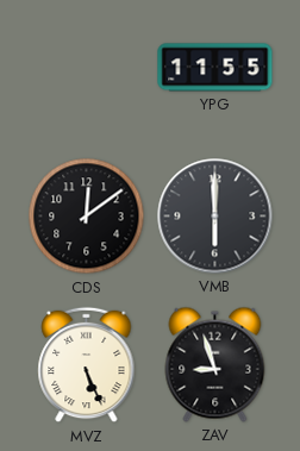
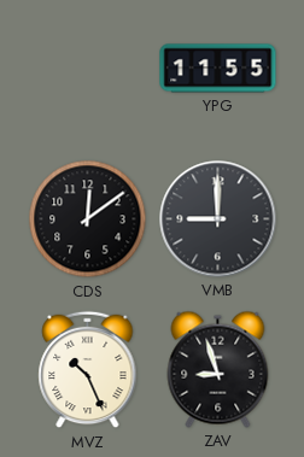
VMB: 6:00 -> 9:00
MVZ: 5:26 -> 10:26
